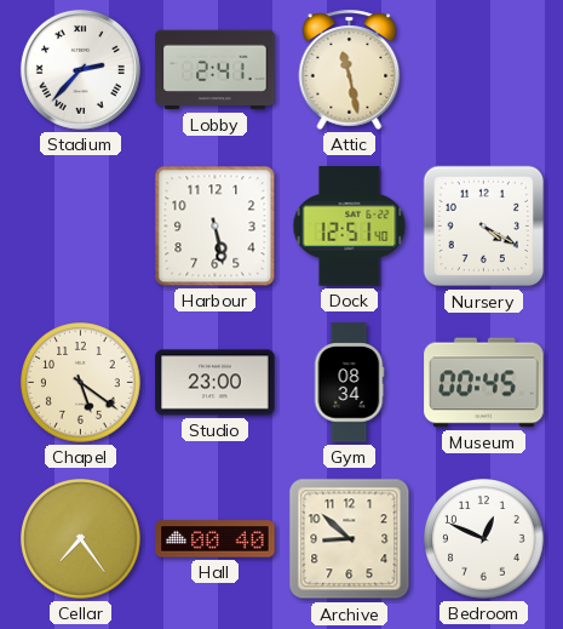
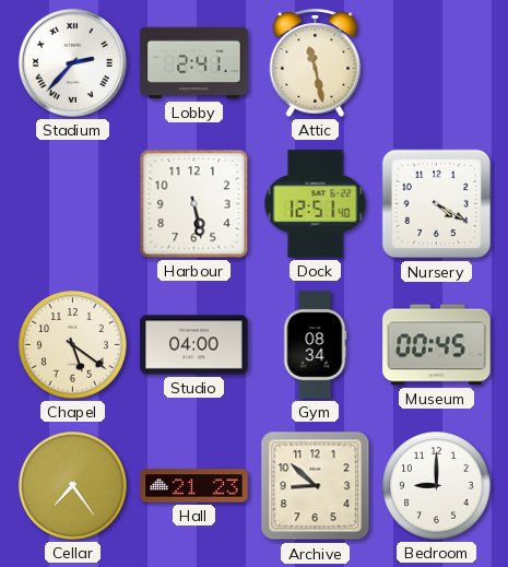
Studio: 23:00 -> 04:00
Hall: 00:40 -> 21:23
Bedroom: 12:49 -> 9:00
